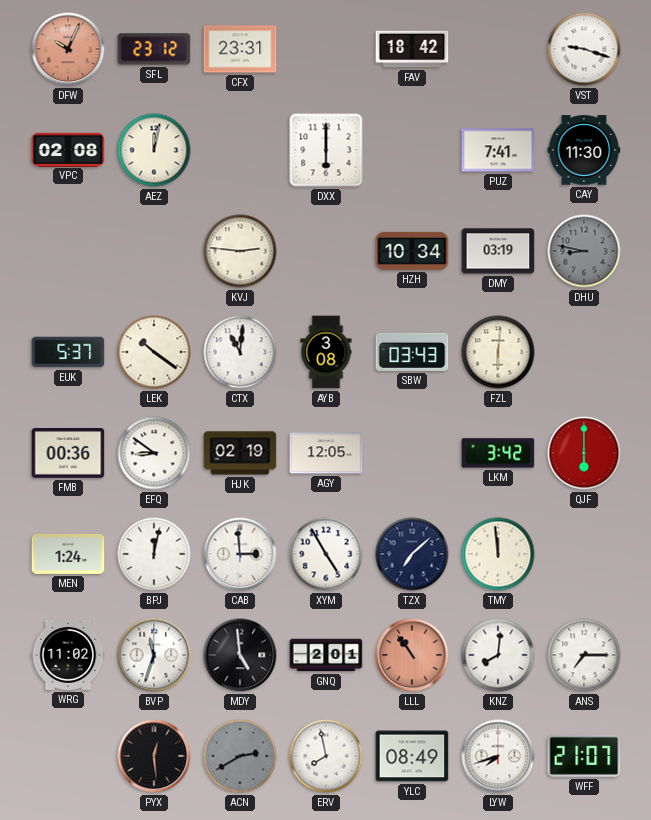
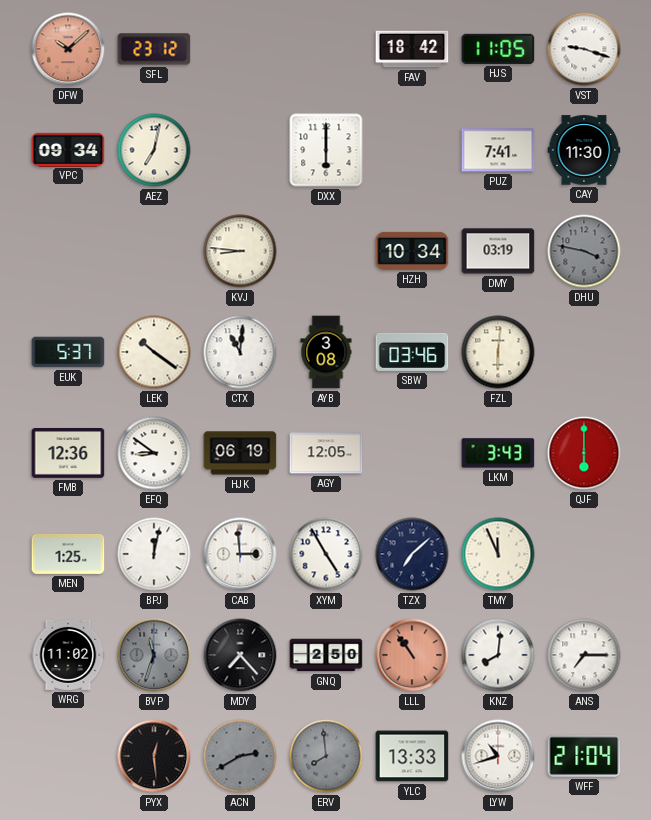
DFW: 10:04 -> 10:08
CFX: 23:31 -> none
HJS: none -> 11:05
VPC: 02:08 -> 09:34
AEZ: 12:02 -> 7:02
KVJ: 2:46 -> 8:46
DHU: 8:47 -> 3:47
SBW: 03:43 -> 03:46
FMB: 00:36 -> 12:36
HJK: 02:19 -> 06:19
LKM: 3:42 -> 3:43
MEN: 1:24 -> 1:25
TMY: 11:59 -> 11:56
BVP dial: white -> grey
MDY: 4:59 -> 7:23
GNQ: 2:01 -> 2:50
ERV: 7:58 -> 7:59
ERV dial: white -> grey
YLC: 08:49 -> 13:33
LYW: 7:42 -> 10:42
WFF: 21:07 -> 21:04
